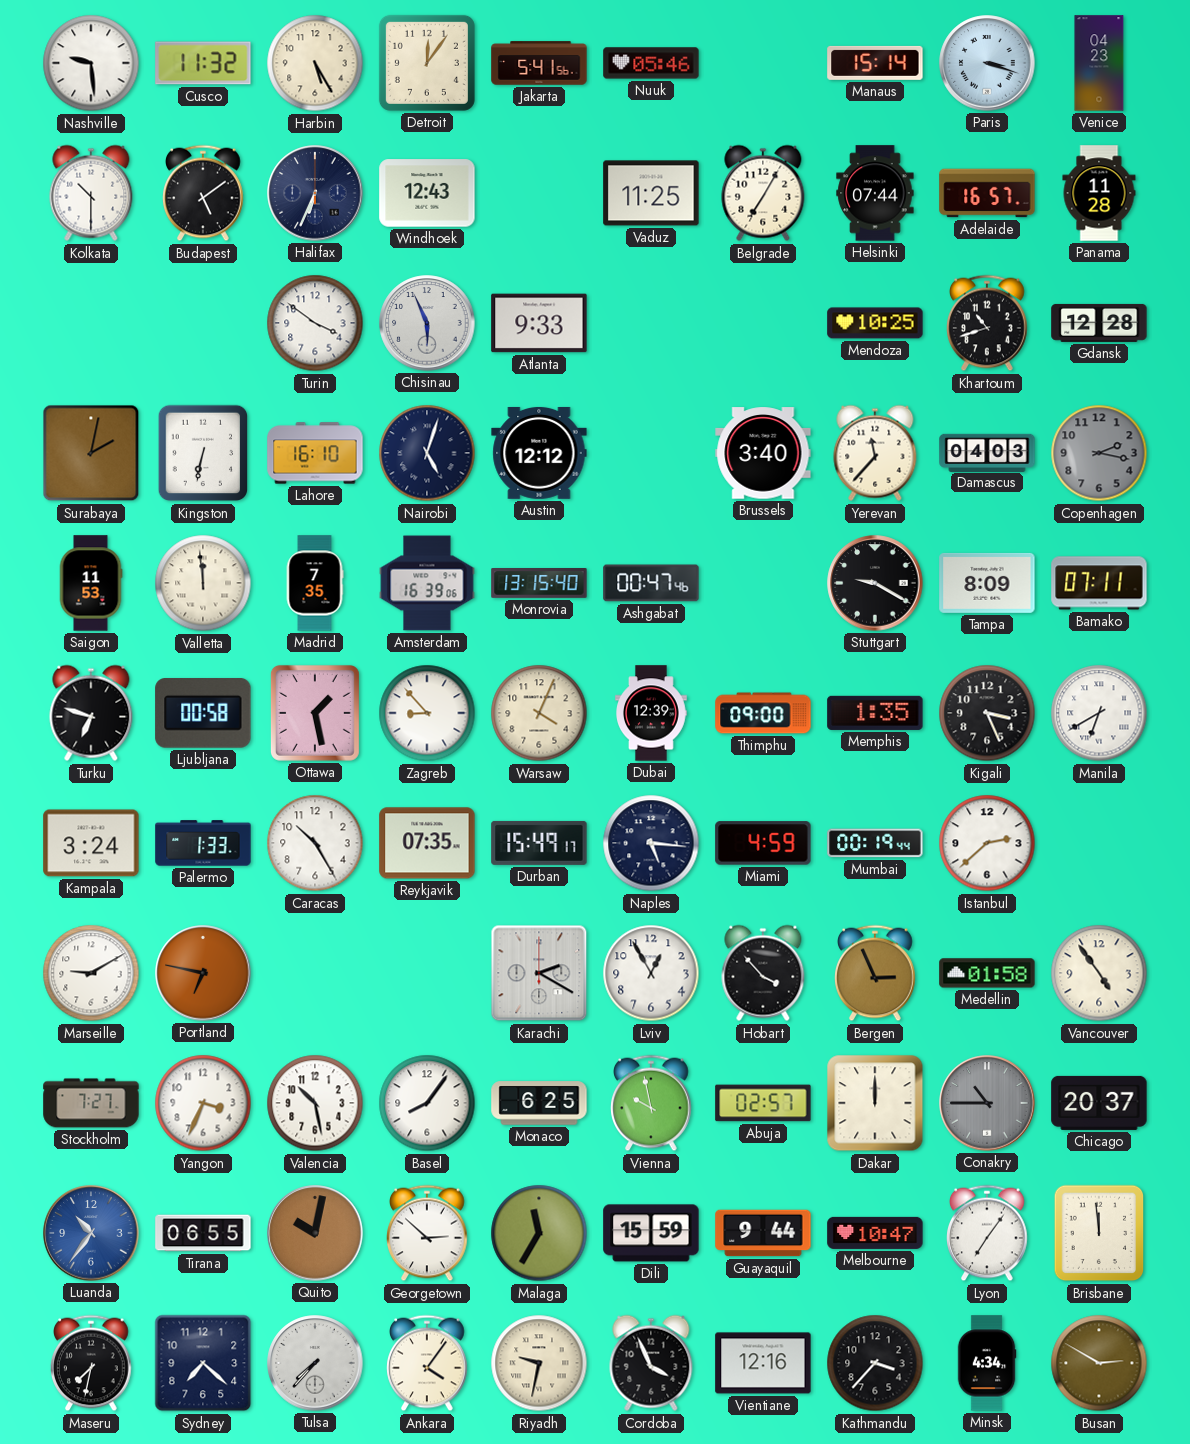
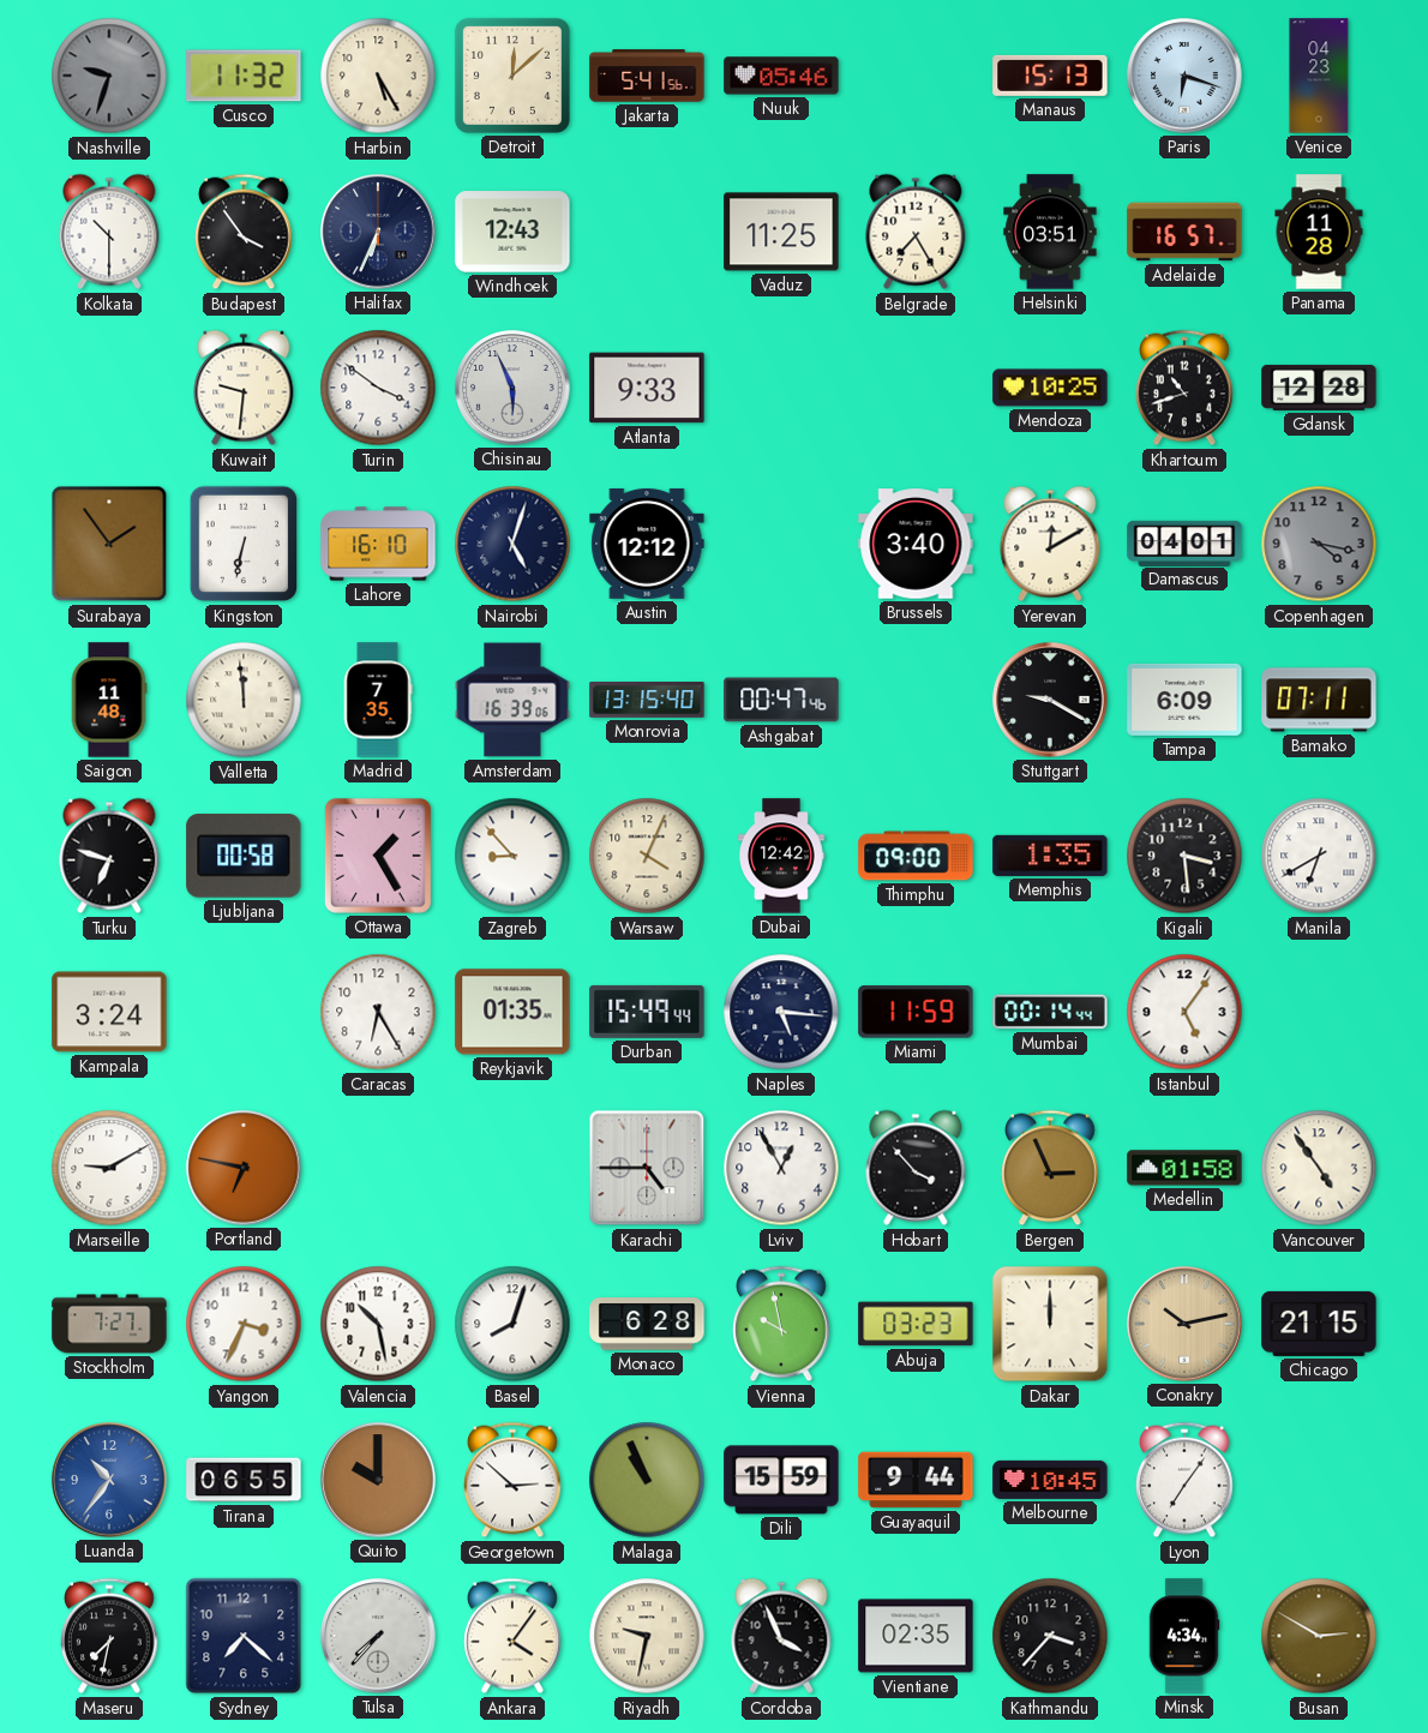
Nashville: 9:29 -> 9:33
Nashville dial: white -> grey
Detroit: 12:06 -> 12:08
Manaus: 15:14 -> 15:13
Paris: 3:18 -> 6:18
Budapest: 5:09 -> 3:54
Belgrade: 7:05 -> 7:25
Helsinki: 07:44 -> 03:51
Kuwait: none -> 9:31
Surabaya: 2:02 -> 1:54
Yerevan: 11:37 -> 12:10
Damascus: 04:03 -> 04:01
Copenhagen: 2:17 -> 4:17
Saigon: 11:53 -> 11:48
Tampa: 8:09 -> 6:09
Ottawa: 1:28 -> 1:25
Dubai: 12:39 -> 12:42
Kigali: 3:26 -> 3:29
Palermo: 1:33 -> none
Caracas: 10:25 -> 6:25
Reykjavik: 07:35 -> 01:35
Durban: 15:49:17 -> 15:49:44
Miami: 4:59 -> 11:59
Mumbai: 00:19 -> 00:14
Istanbul: 2:38 -> 5:06
Karachi: 2:20 -> 4:45
Basel: 8:06 -> 8:03
Monaco: 6:25 -> 6:28
Abuja: 02:57 -> 03:23
Conakry: 10:45 -> 10:13
Conakry dial: grey -> champagne
Chicago: 20:37 -> 21:15
Quito: 10:02 -> 10:00
Malaga: 11:35 -> 10:56
Melbourne: 10:47 -> 10:45
Brisbane: 11:59 -> none
Vientiane: 12:16 -> 02:35
